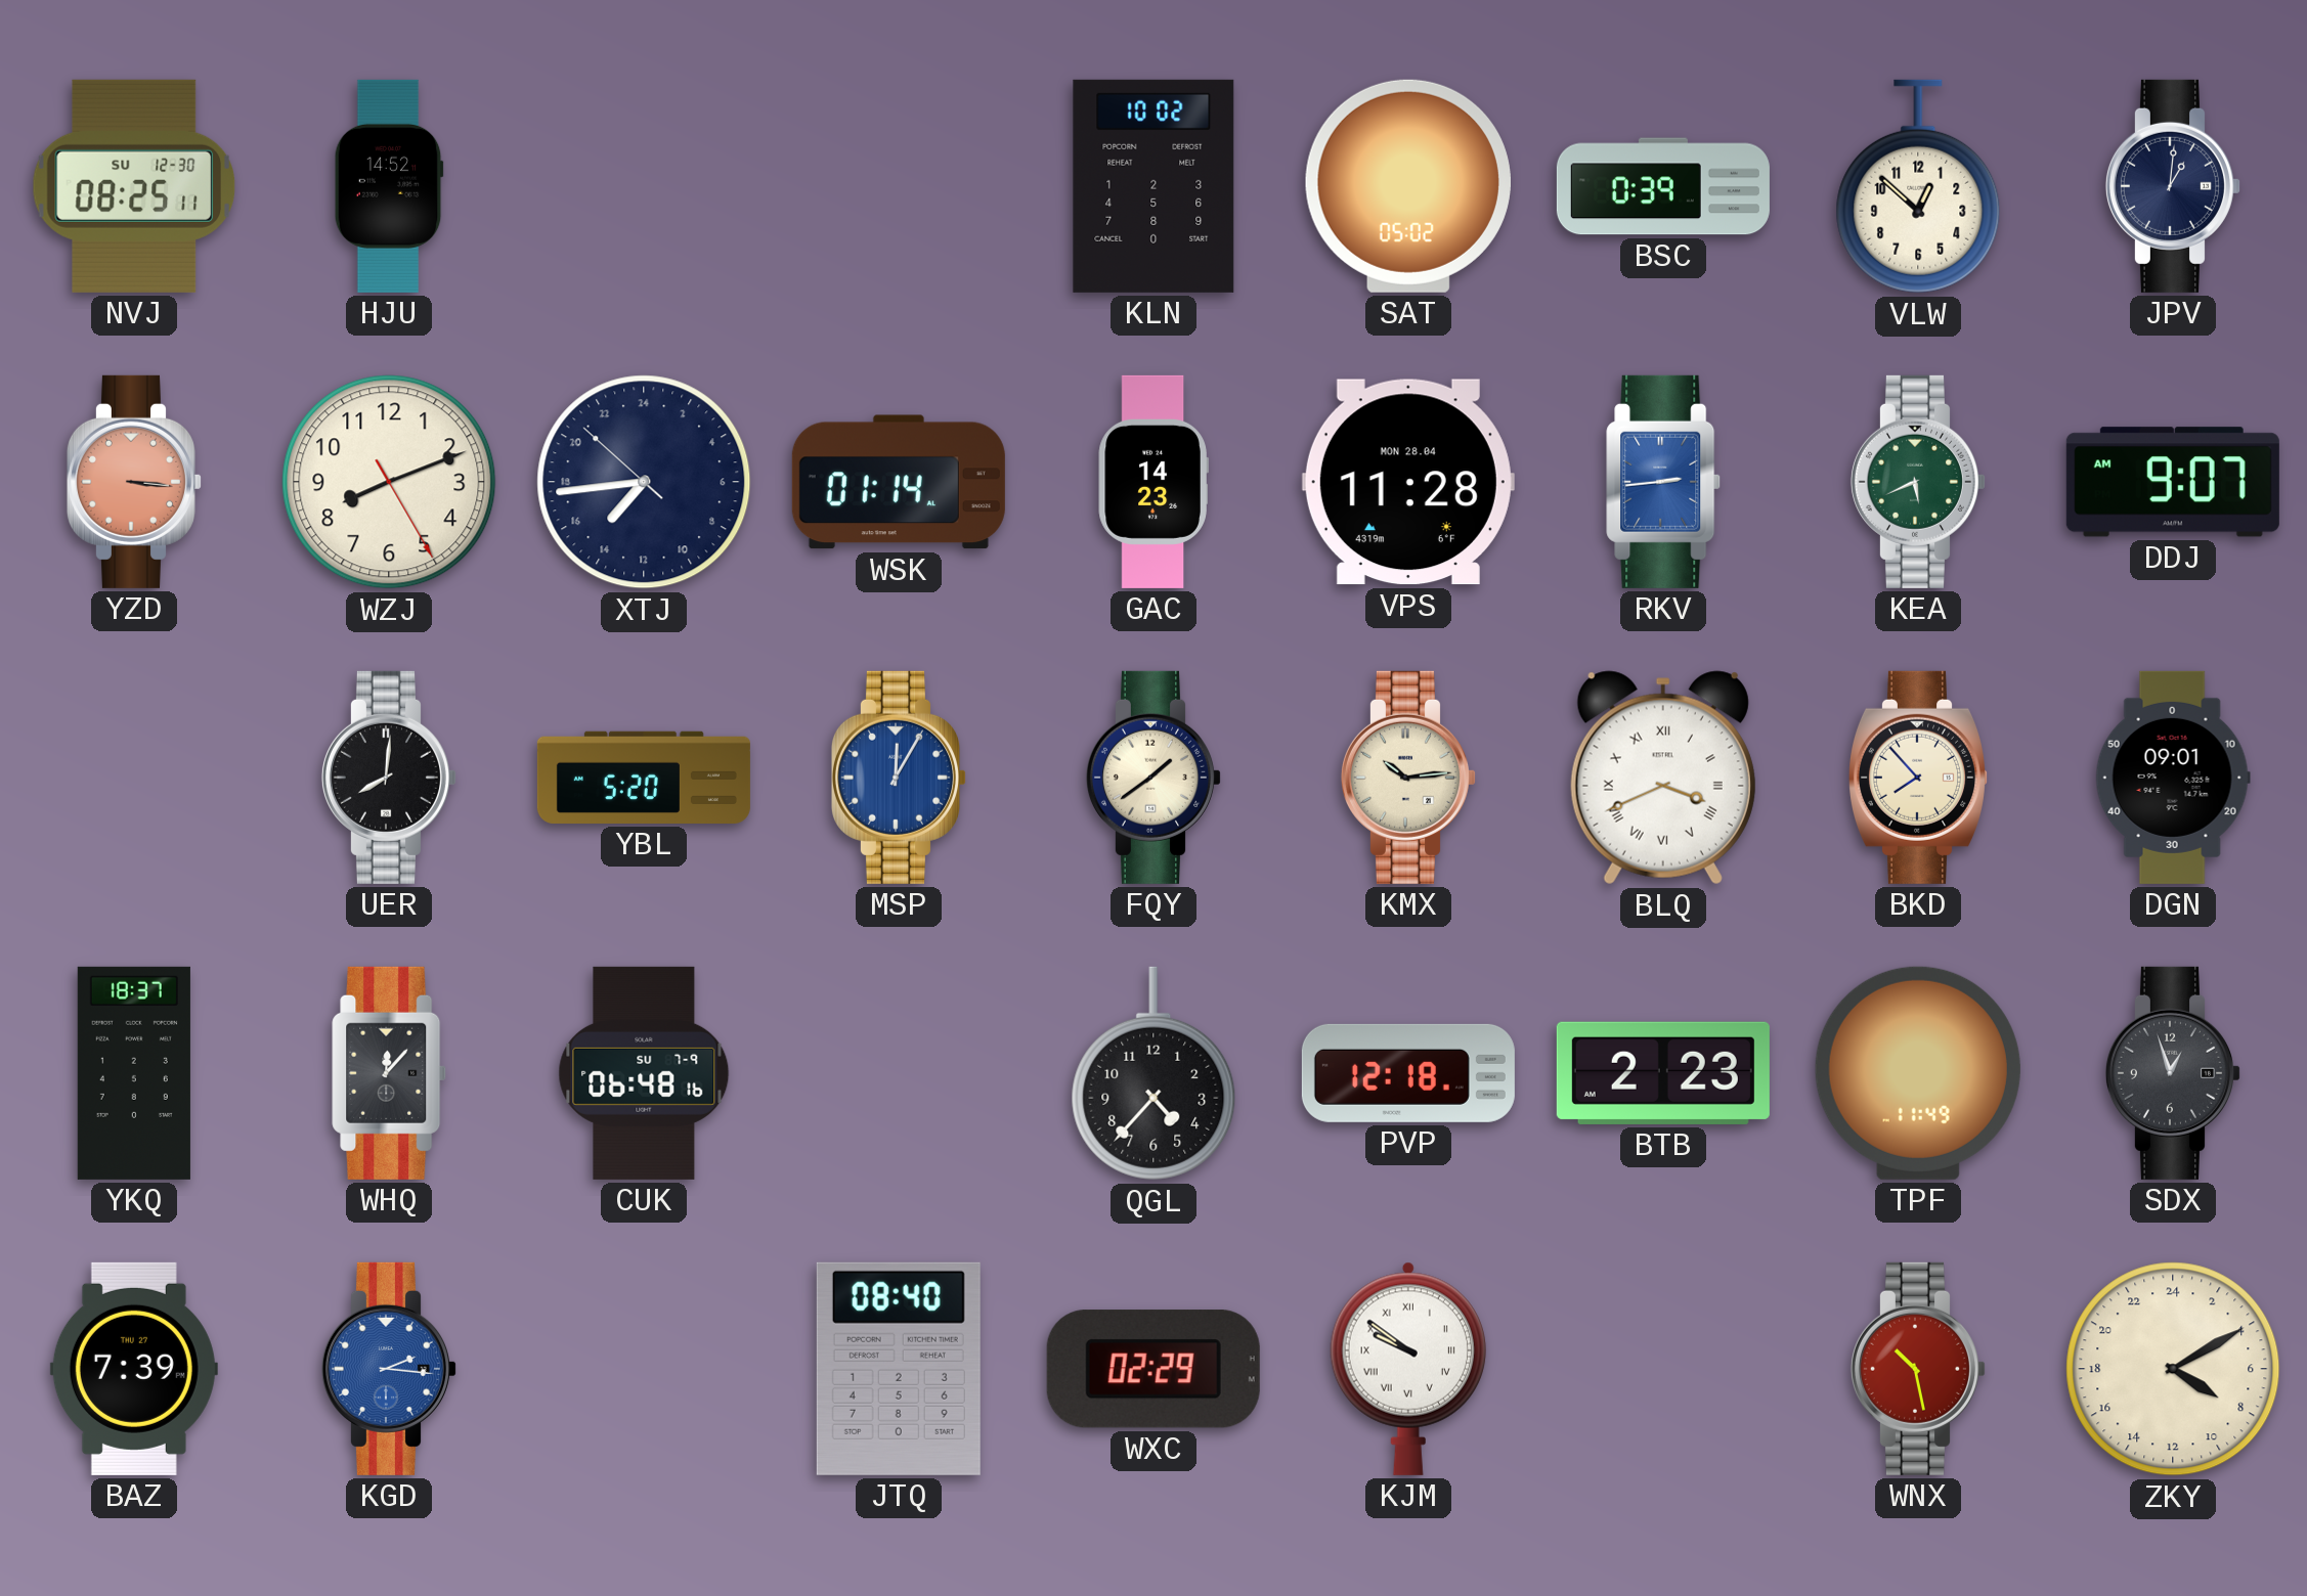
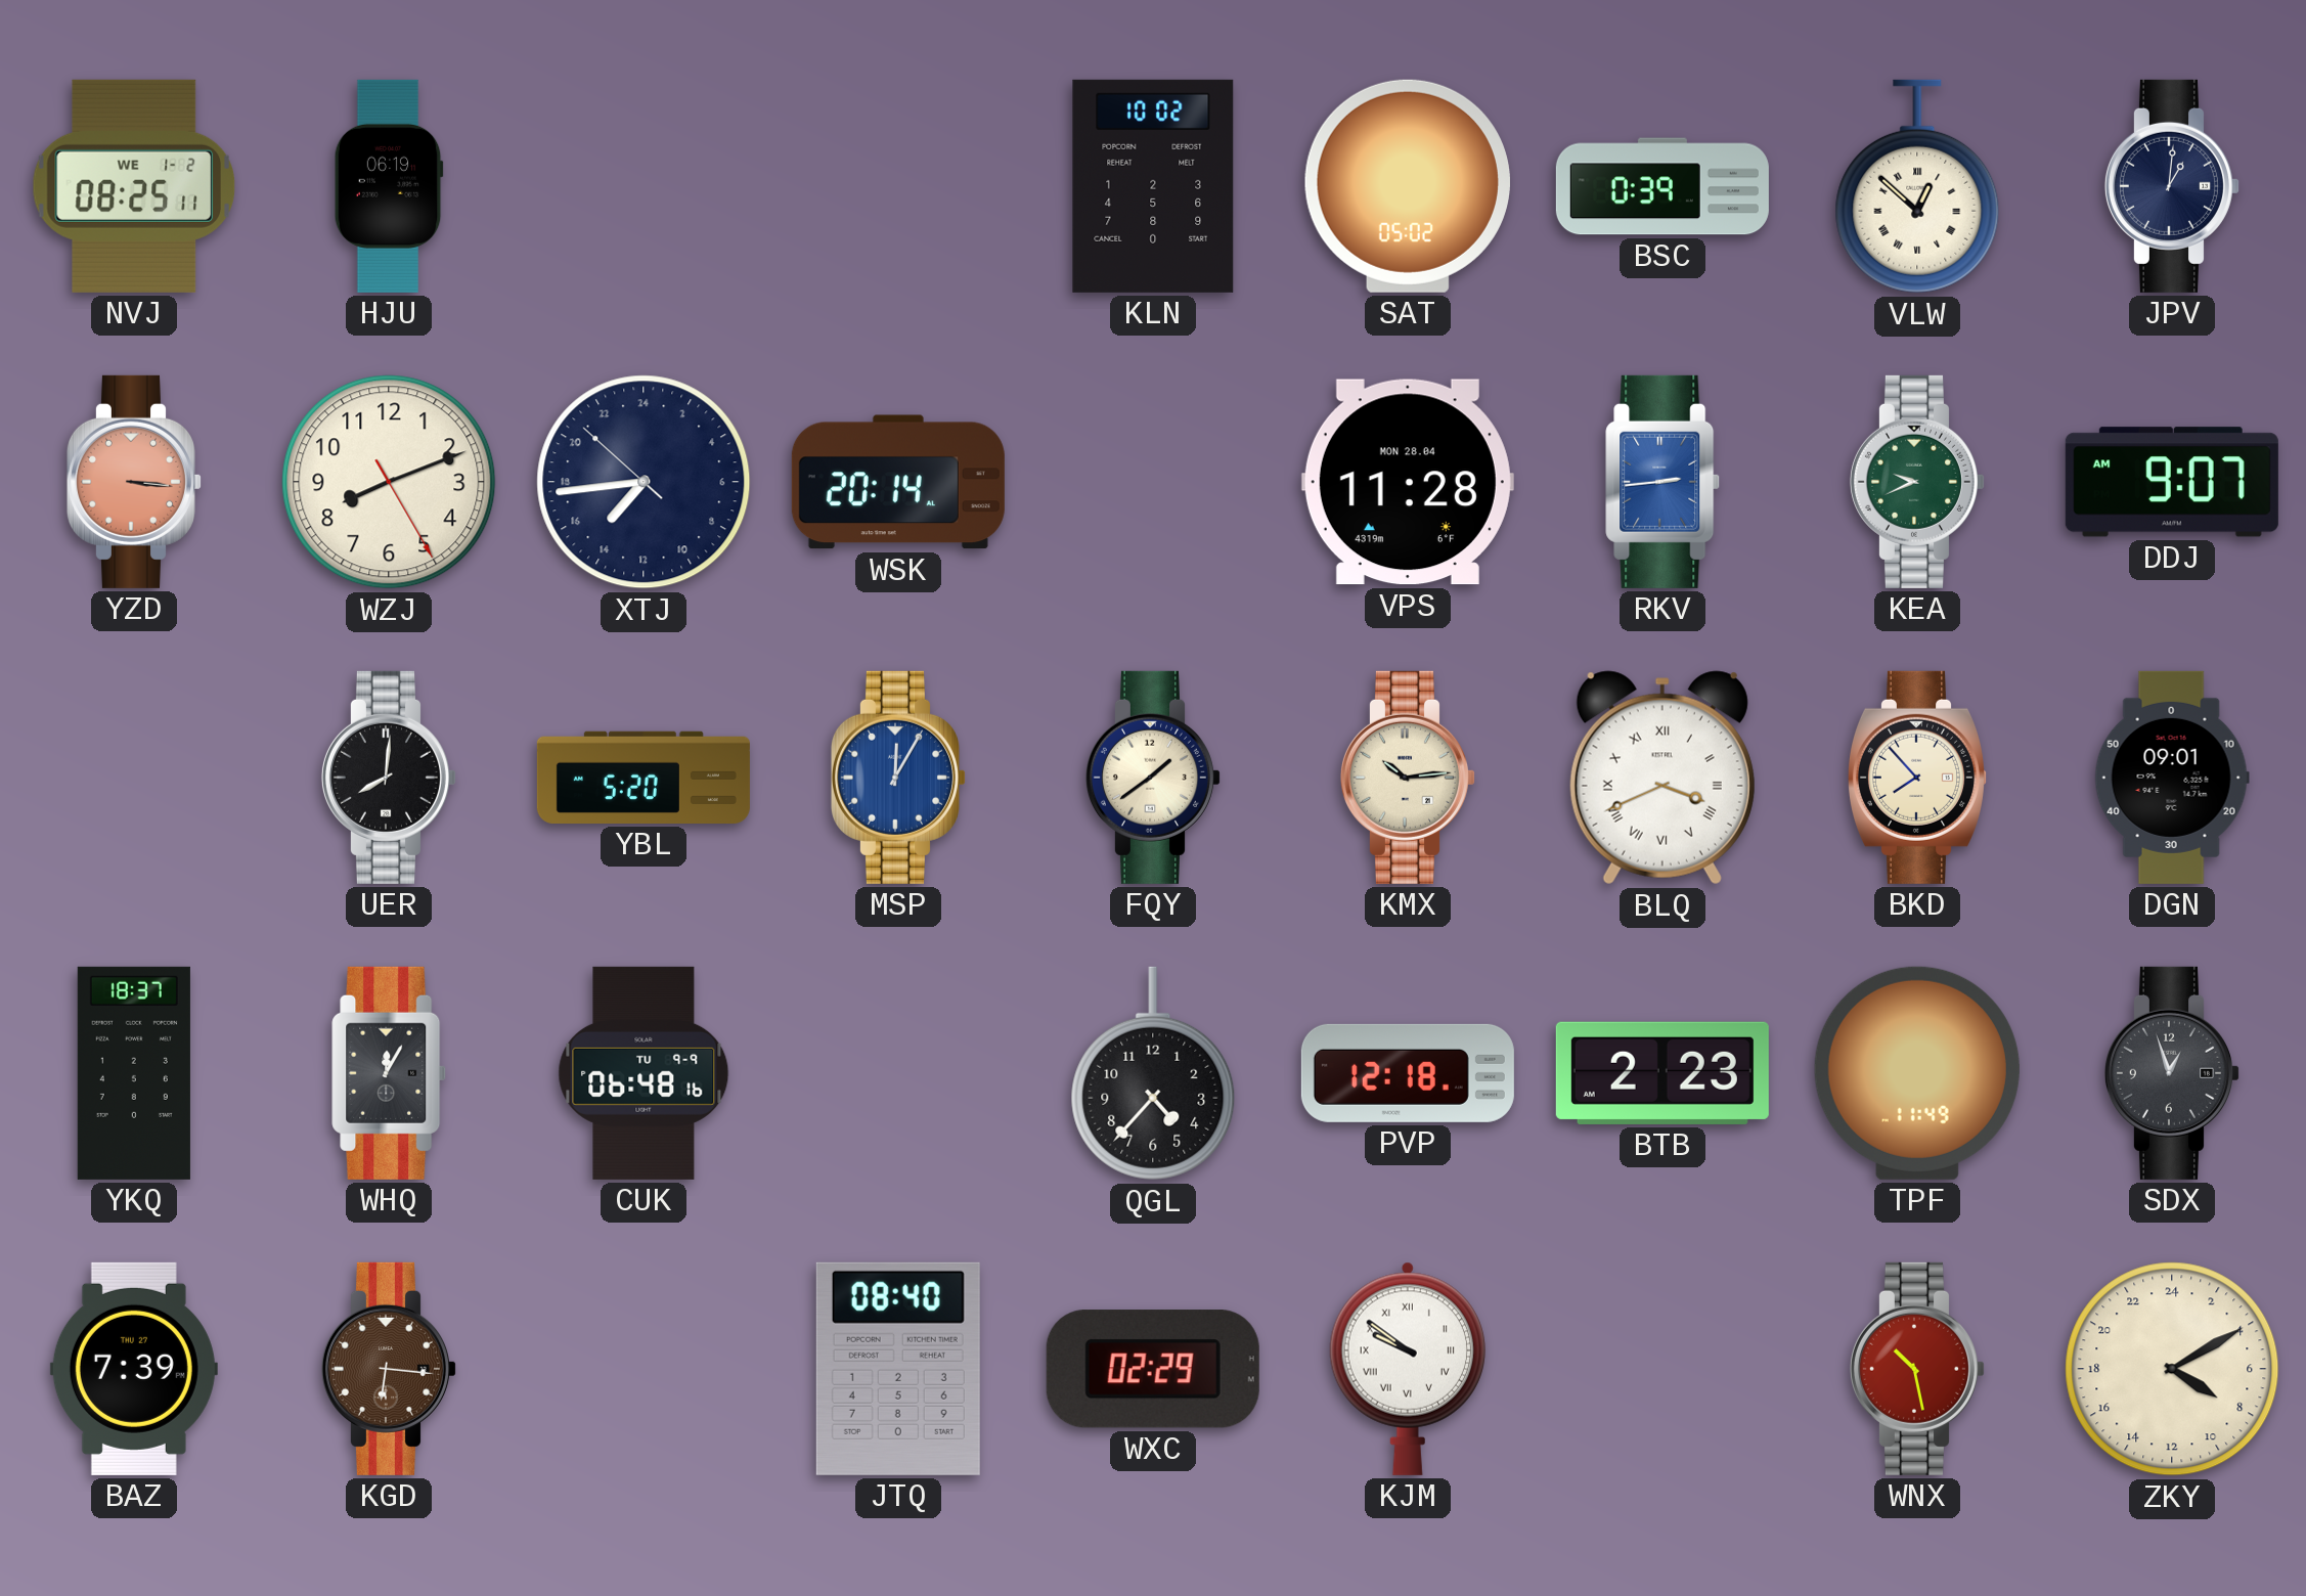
NVJ date: SU 12-30 -> WE 1-2
HJU: 14:52 -> 06:19
VLW numerals: Arabic -> Roman
WSK: 01:14 -> 20:14
GAC: 14:23 -> none
KEA: 5:41 -> 9:41
WHQ: 12:07 -> 12:05
CUK date: SU 7-9 -> TU 9-9
KGD: 2:16 -> 6:16
KGD dial: blue -> brown
